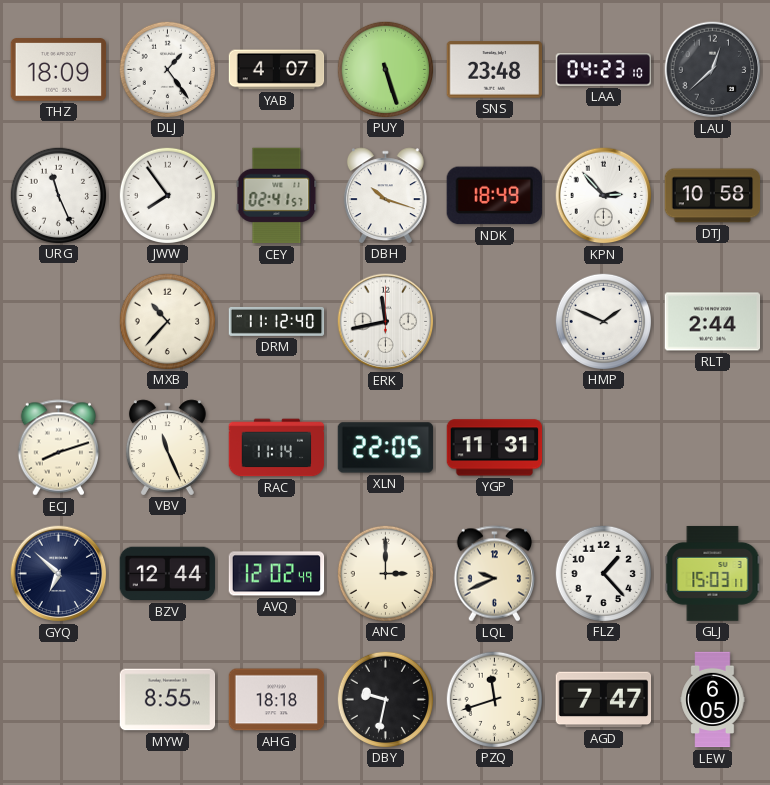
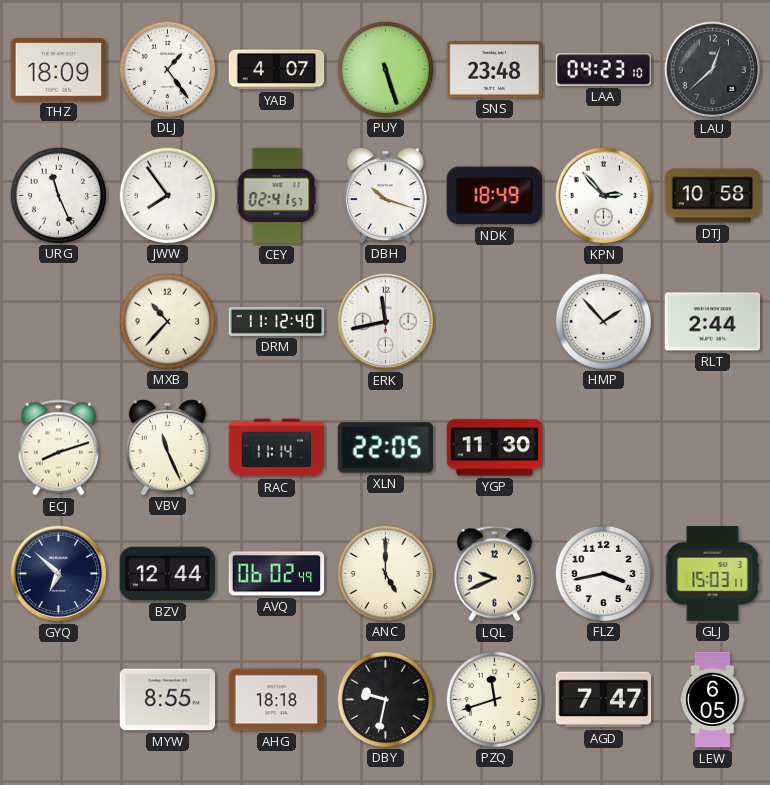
HMP: 1:49 -> 1:53
YGP: 11:31 -> 11:30
AVQ: 12:02 -> 06:02
ANC: 3:00 -> 5:00
FLZ: 1:23 -> 3:43
